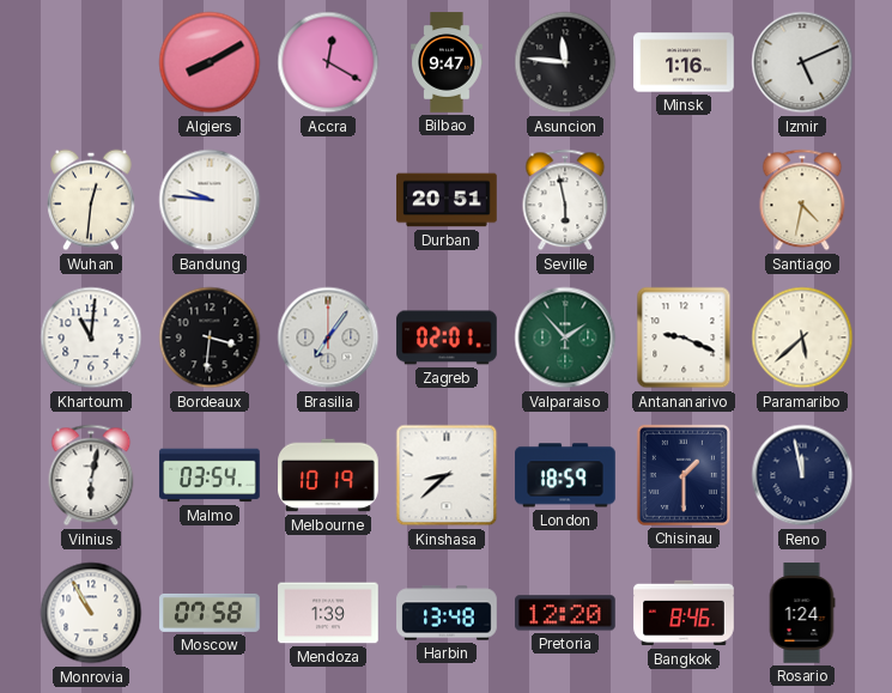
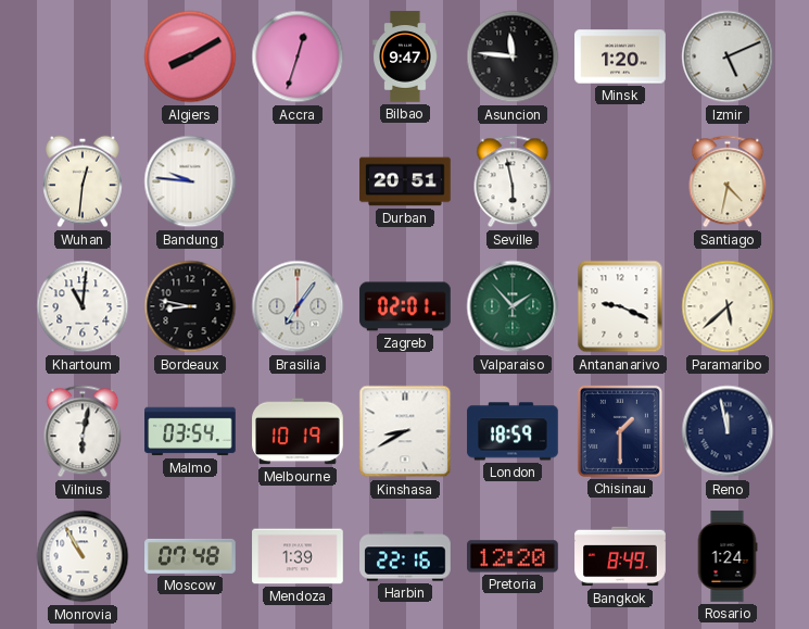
Accra: 12:20 -> 12:33
Minsk: 1:16 -> 1:20
Bordeaux: 3:31 -> 8:47
Kinshasa: 8:38 -> 8:40
Moscow: 07:58 -> 07:48
Harbin: 13:48 -> 22:16
Bangkok: 8:46 -> 8:49
